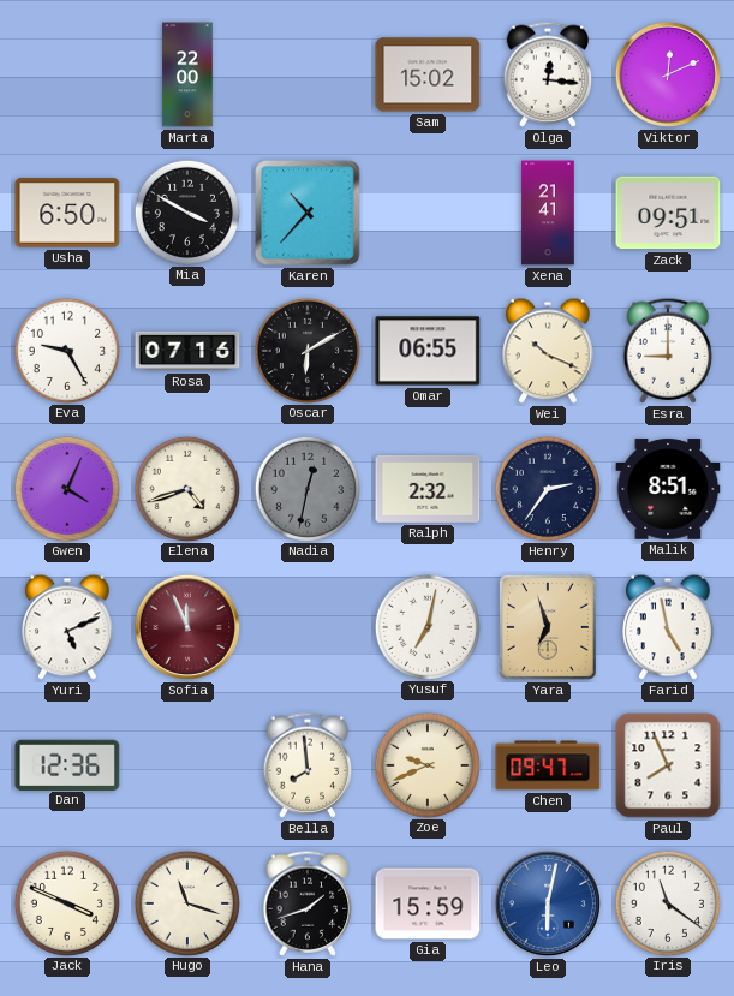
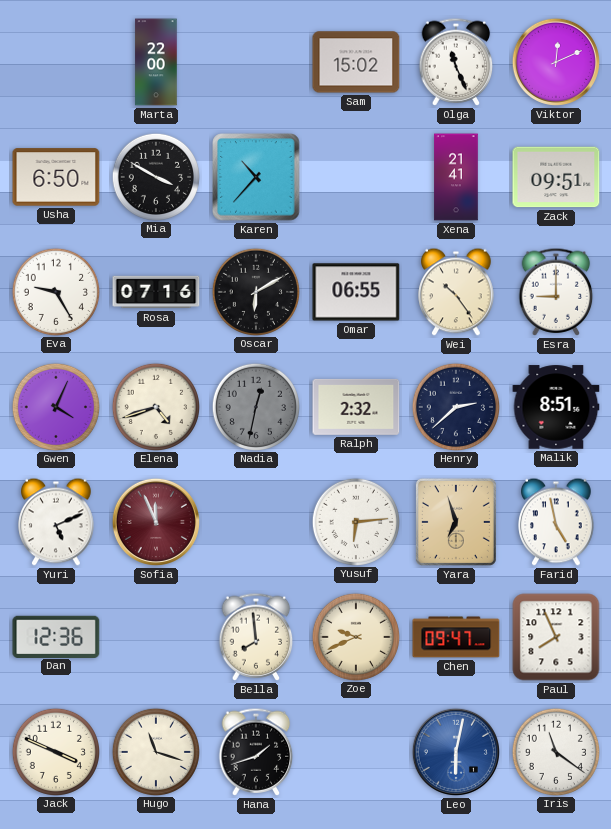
Olga: 12:16 -> 11:26
Wei: 10:19 -> 10:24
Henry: 2:36 -> 2:38
Yusuf: 7:02 -> 6:14
Gia: 15:59 -> none
